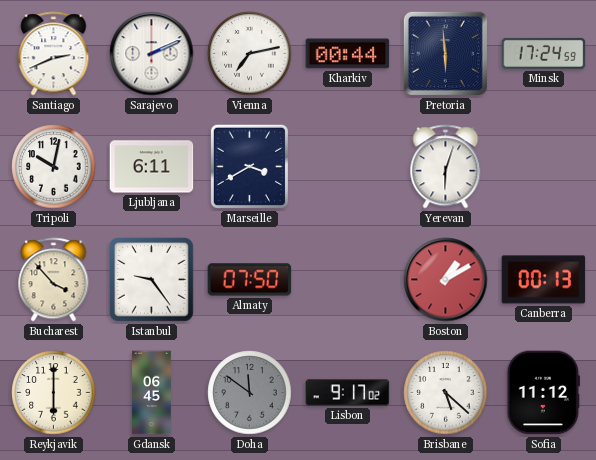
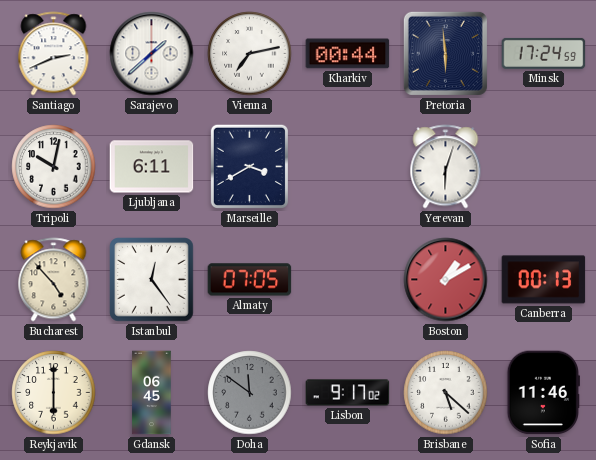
Sarajevo: 2:11 -> 1:38
Bucharest: 3:53 -> 4:53
Istanbul: 9:24 -> 12:24
Almaty: 07:50 -> 07:05
Sofia: 11:12 -> 11:46
